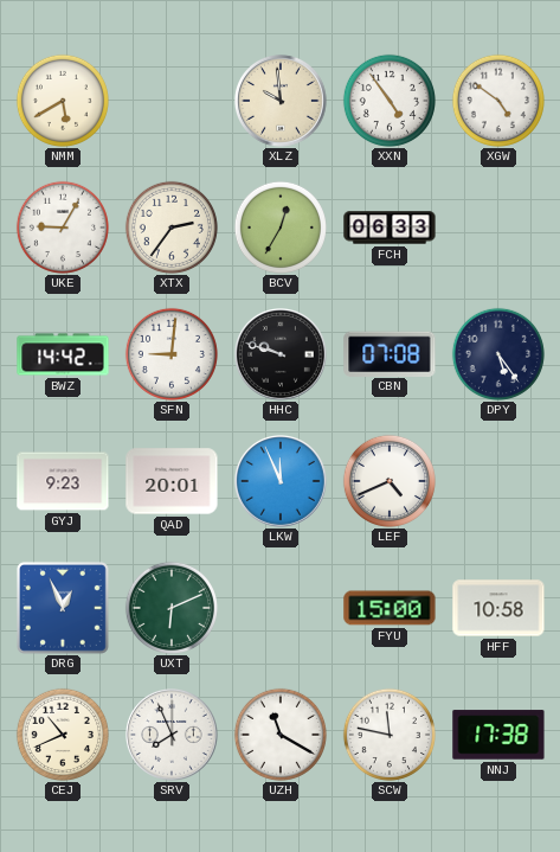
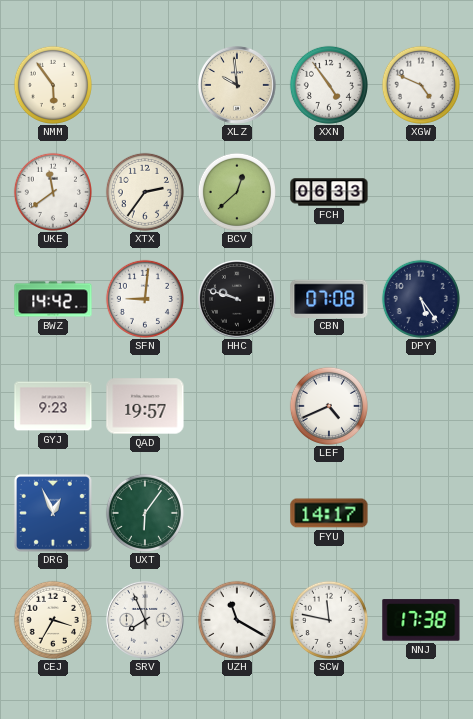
NMM: 5:40 -> 5:54
XGW: 4:51 -> 4:49
UKE: 9:05 -> 11:39
BCV: 12:35 -> 12:38
QAD: 20:01 -> 19:57
LKW: 11:56 -> none
UXT: 6:11 -> 6:06
FYU: 15:00 -> 14:17
HFF: 10:58 -> none
CEJ: 10:41 -> 3:35
